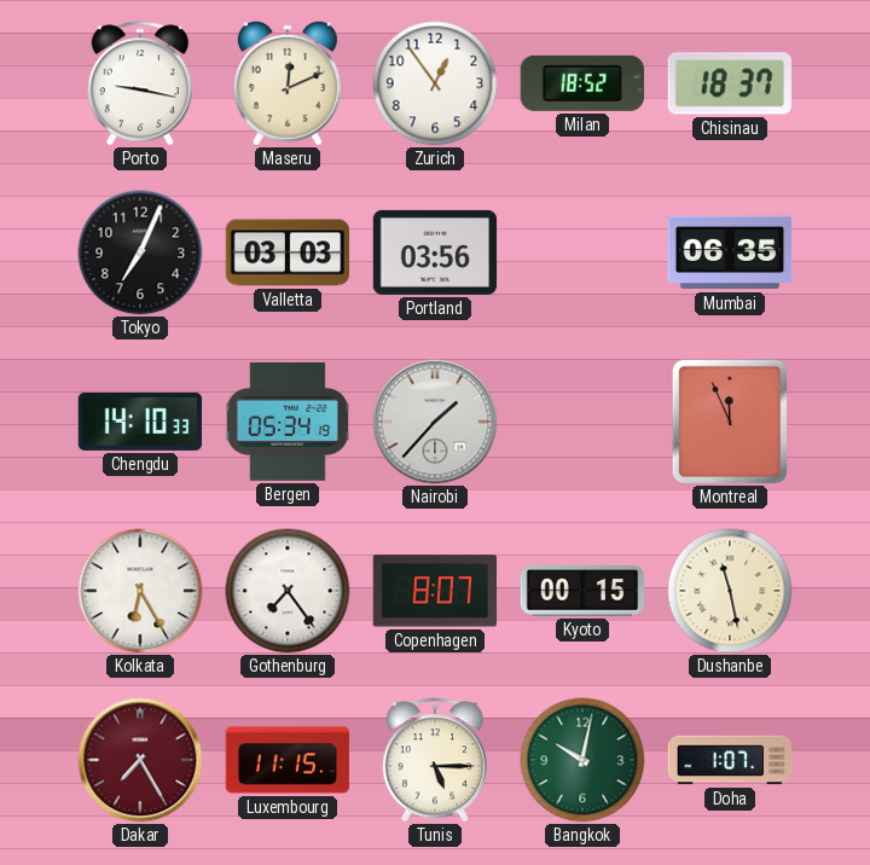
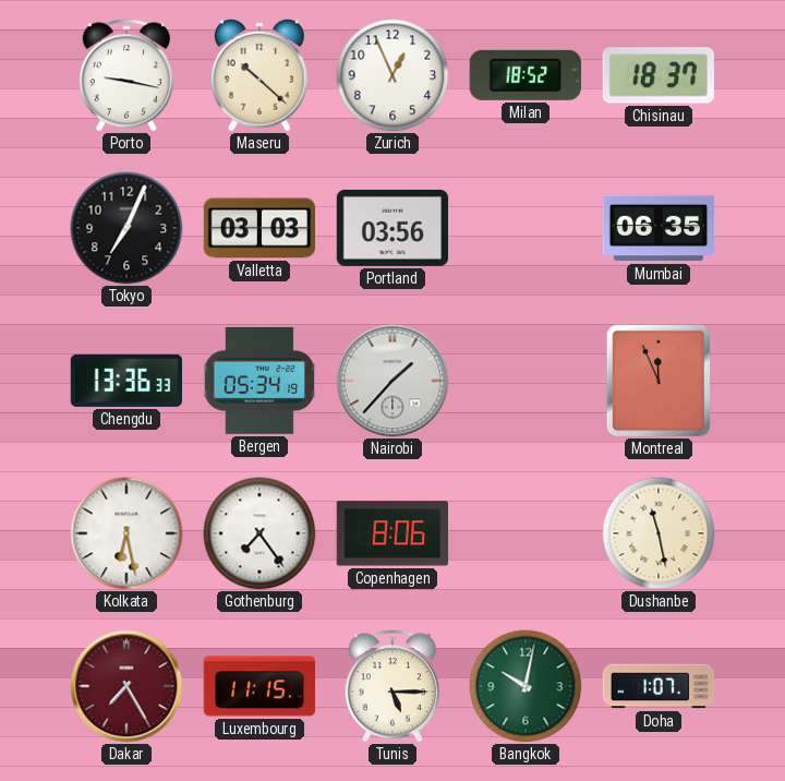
Maseru: 12:11 -> 10:22
Zurich: 12:54 -> 12:56
Chengdu: 14:10 -> 13:36
Kolkata: 6:25 -> 6:28
Copenhagen: 8:07 -> 8:06
Kyoto: 00:15 -> none
